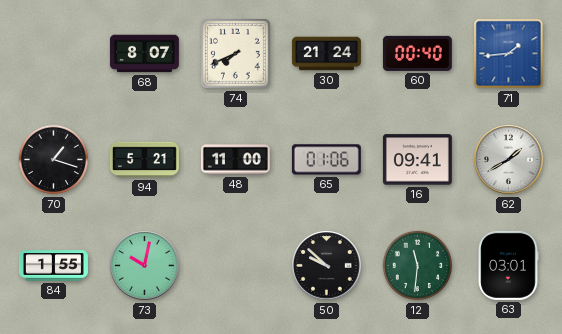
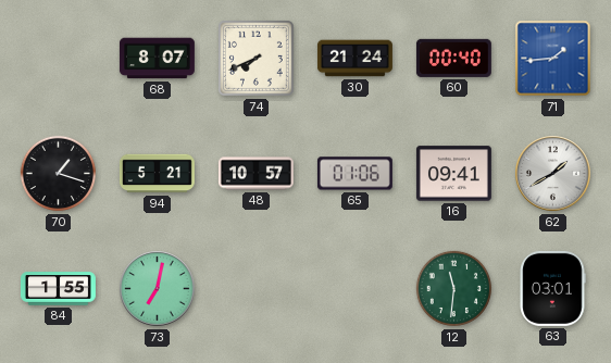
48: 11:00 -> 10:57
73: 10:02 -> 7:02
50: 9:52 -> none
